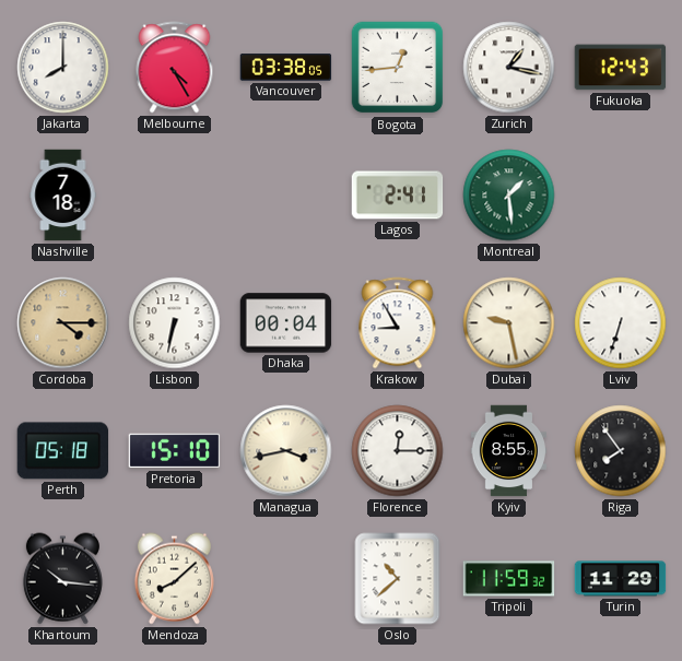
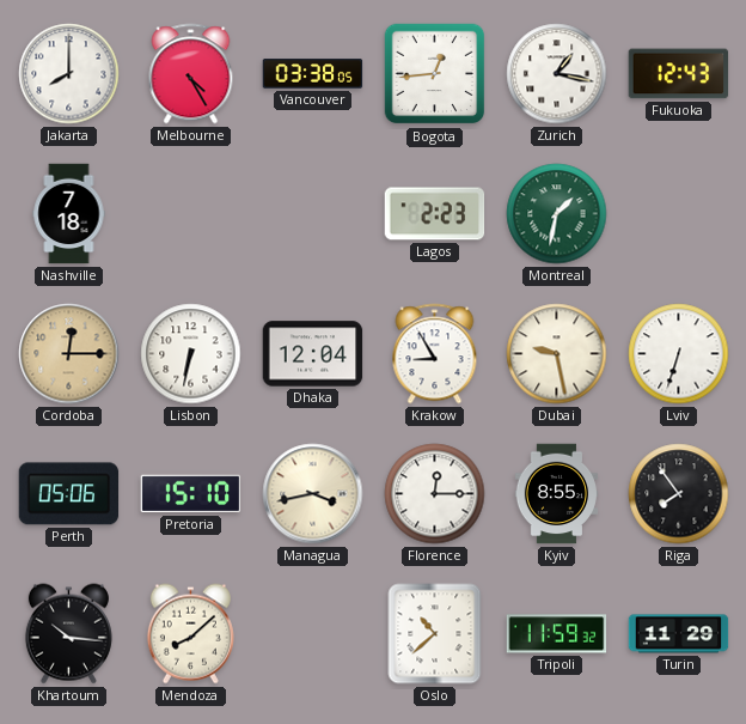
Lagos: 2:41 -> 2:23
Montreal: 1:29 -> 1:32
Cordoba: 4:15 -> 12:15
Dhaka: 00:04 -> 12:04
Perth: 05:18 -> 05:06
